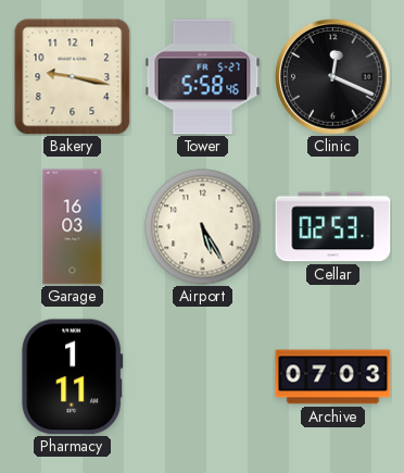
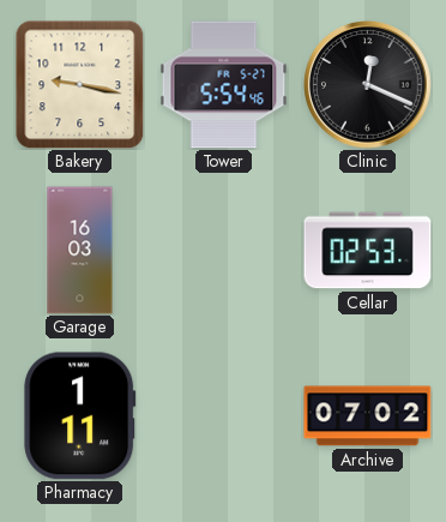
Tower: 5:58 -> 5:54
Airport: 5:25 -> none
Archive: 07:03 -> 07:02
